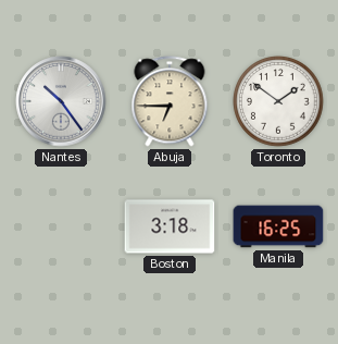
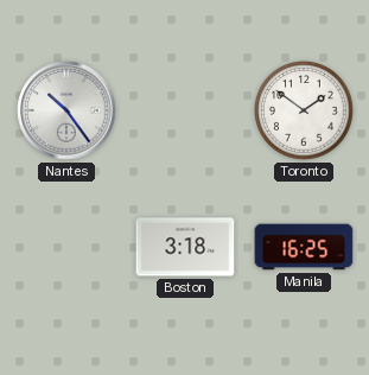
Abuja: 6:45 -> none
